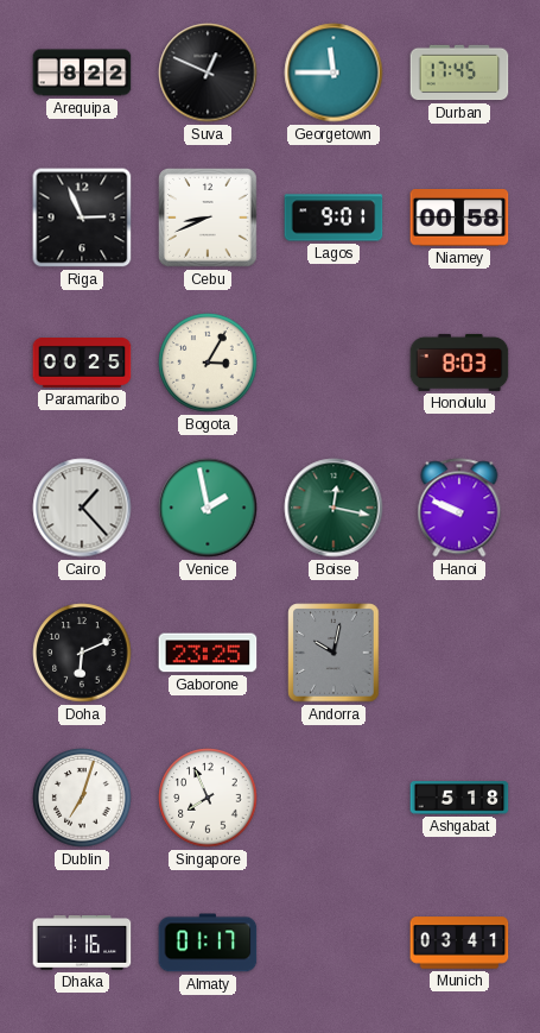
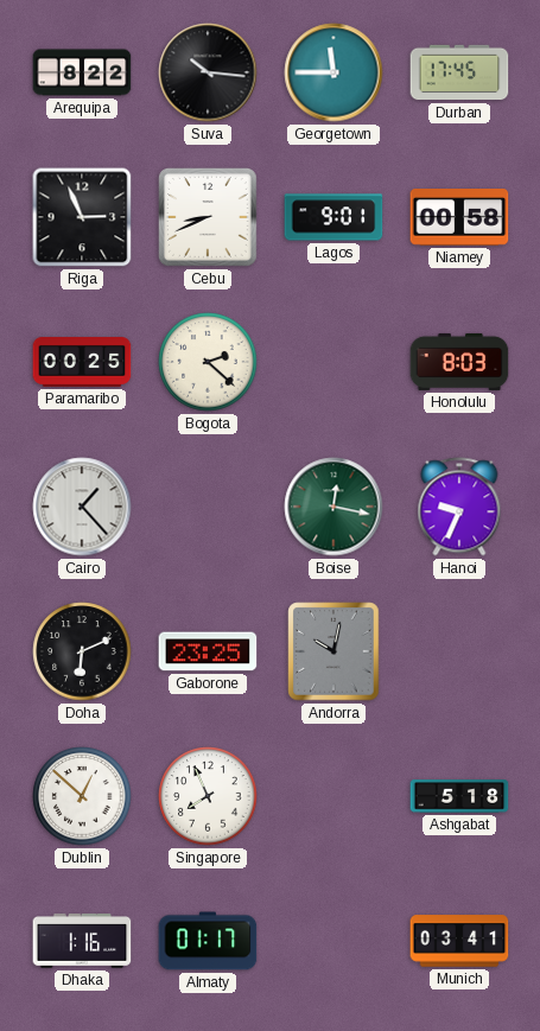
Suva: 12:49 -> 10:16
Bogota: 3:05 -> 2:22
Venice: 1:58 -> none
Hanoi: 9:49 -> 9:34
Dublin: 7:03 -> 12:52
